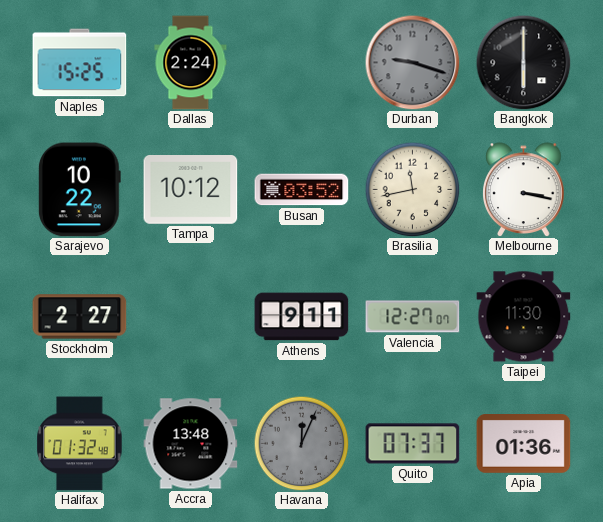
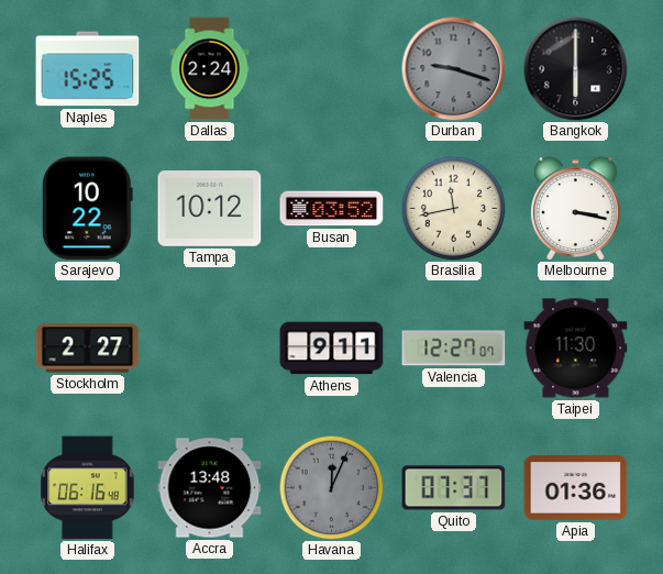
Halifax: 01:32 -> 06:16
